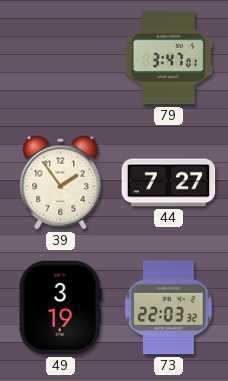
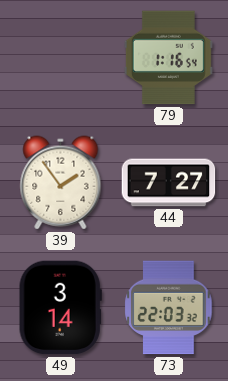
79: 3:47 -> 1:16
49: 3:19 -> 3:14
